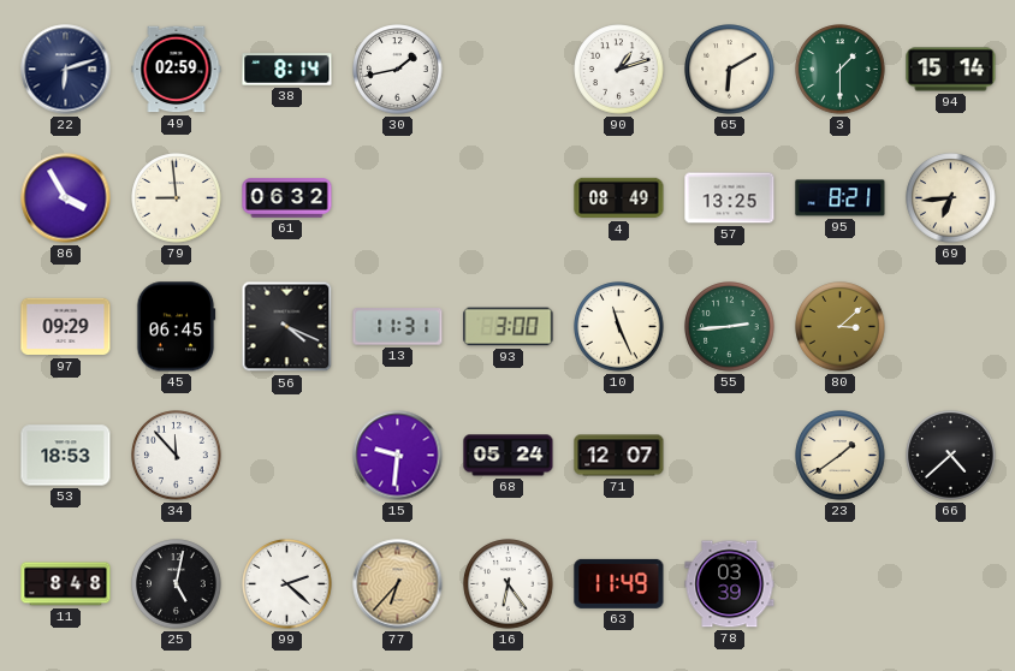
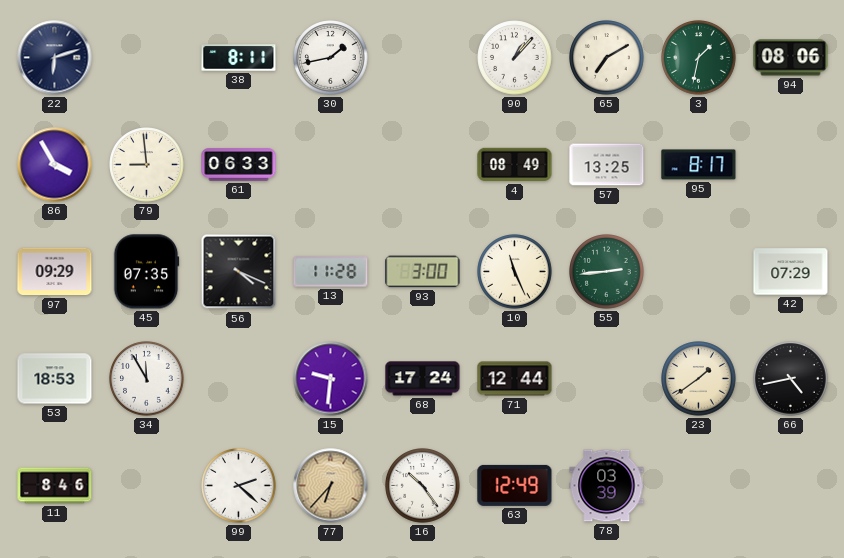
49: 02:59 -> none
38: 8:14 -> 8:11
90: 1:12 -> 1:07
65: 6:10 -> 7:10
3: 1:30 -> 1:32
94: 15:14 -> 08:06
61: 06:32 -> 06:33
95: 8:21 -> 8:17
69: 6:44 -> none
45: 06:45 -> 07:35
13: 11:31 -> 11:28
80: 3:08 -> none
42: none -> 07:29
34: 11:53 -> 11:55
68: 05:24 -> 17:24
71: 12:07 -> 12:44
66: 4:38 -> 4:43
11: 8:48 -> 8:46
25: 5:02 -> none
16: 6:24 -> 10:24
63: 11:49 -> 12:49
